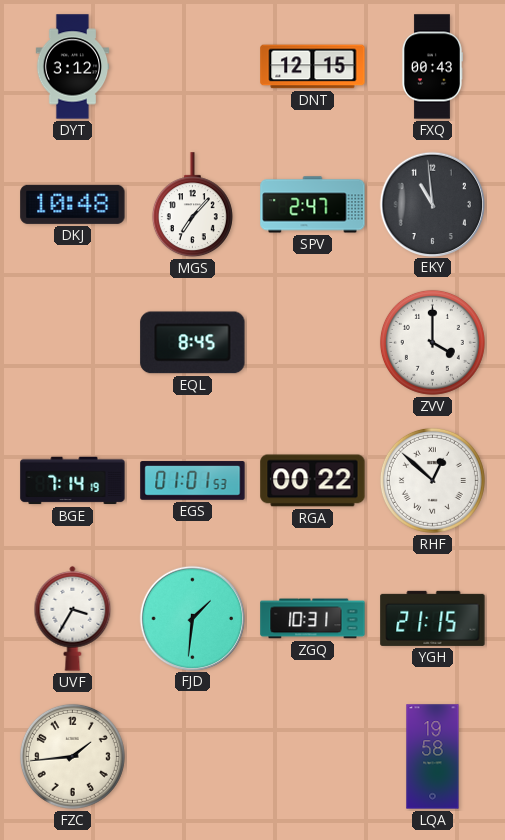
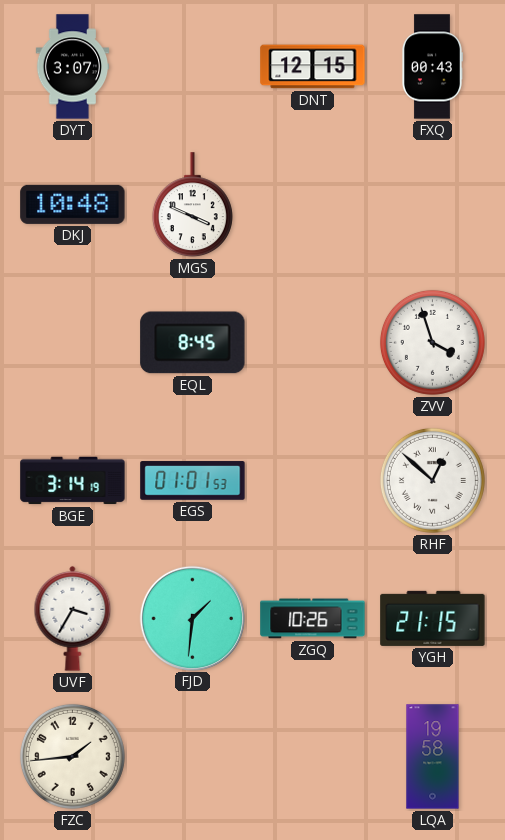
DYT: 3:12 -> 3:07
MGS: 7:07 -> 3:49
SPV: 2:47 -> none
EKY: 10:59 -> none
ZVV: 4:00 -> 3:57
BGE: 7:14 -> 3:14
RGA: 00:22 -> none
ZGQ: 10:31 -> 10:26
